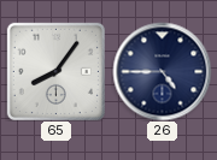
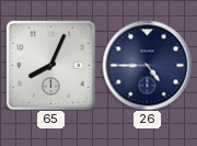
65: 8:06 -> 8:04
